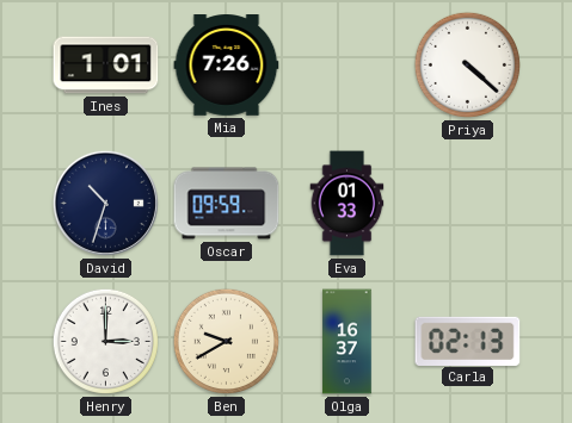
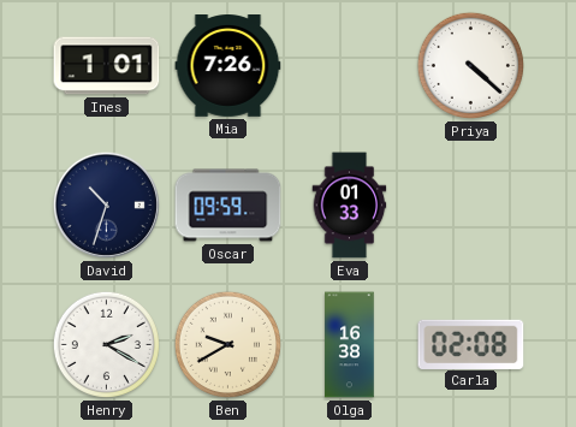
Henry: 3:00 -> 2:20
Olga: 16:37 -> 16:38
Carla: 02:13 -> 02:08
